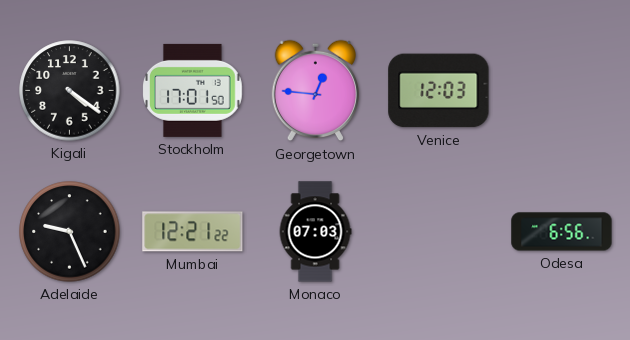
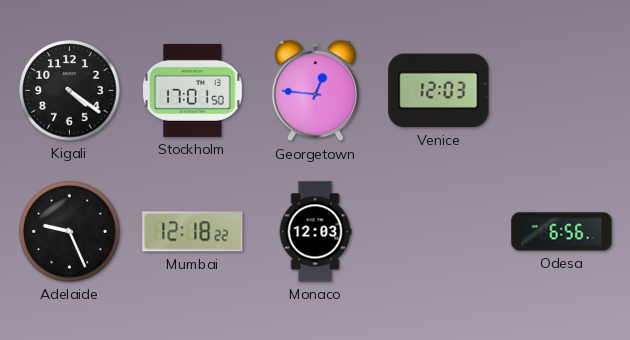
Mumbai: 12:21 -> 12:18
Monaco: 07:03 -> 12:03
